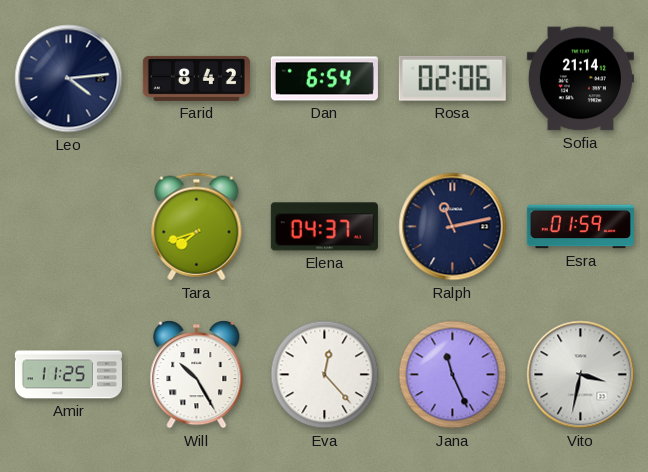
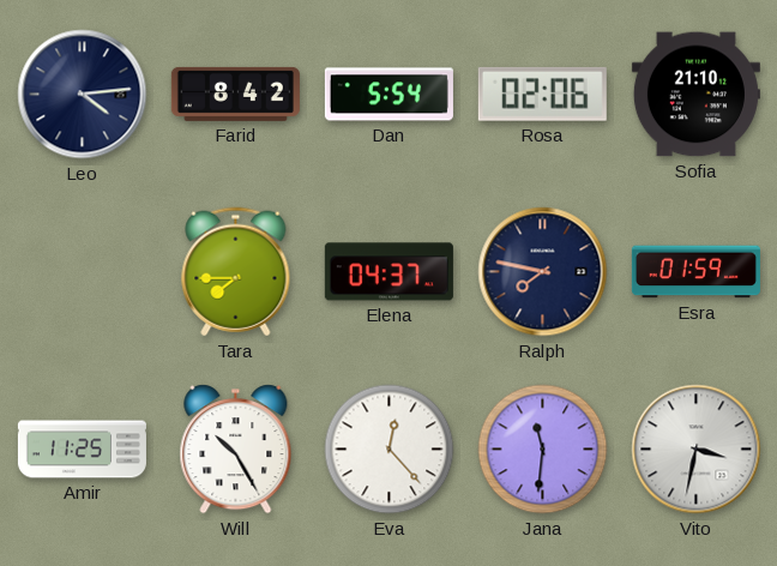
Dan: 6:54 -> 5:54
Sofia: 21:14 -> 21:10
Tara: 7:42 -> 7:45
Ralph: 11:13 -> 7:47
Jana: 11:26 -> 11:31
